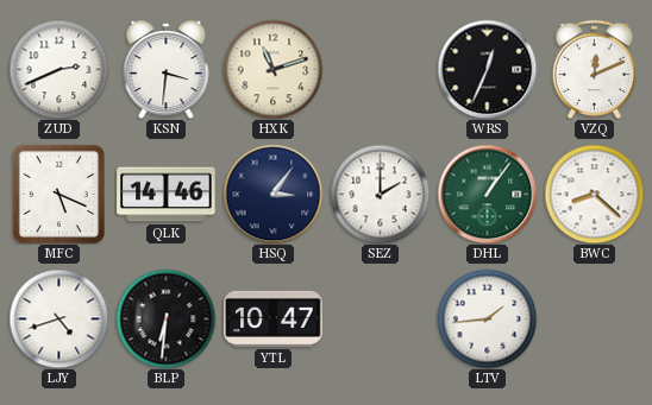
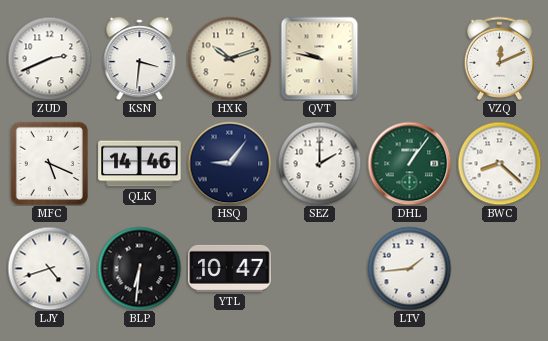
HXK: 11:12 -> 10:12
QVT: none -> 9:47
WRS: 12:34 -> none
HSQ: 3:06 -> 9:06
